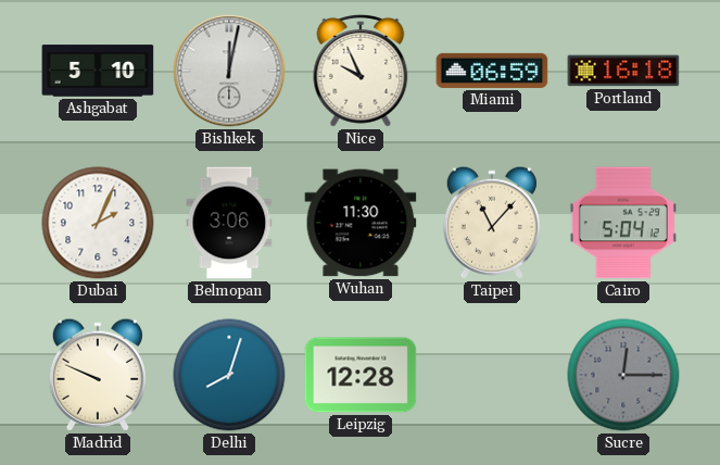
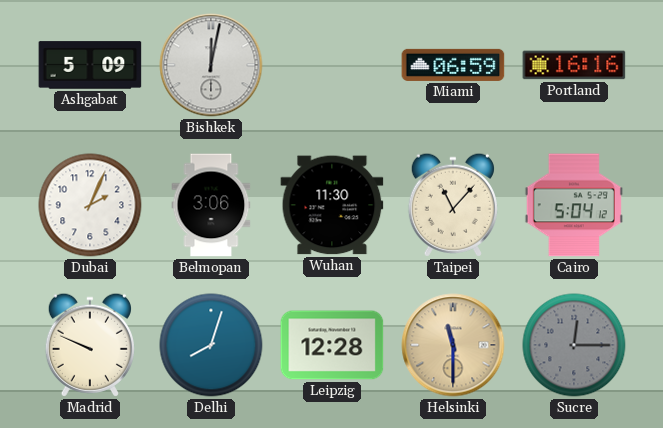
Ashgabat: 5:10 -> 5:09
Nice: 9:56 -> none
Portland: 16:18 -> 16:16
Helsinki: none -> 11:30
